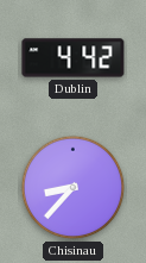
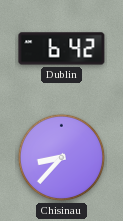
Dublin: 4:42 -> 6:42
